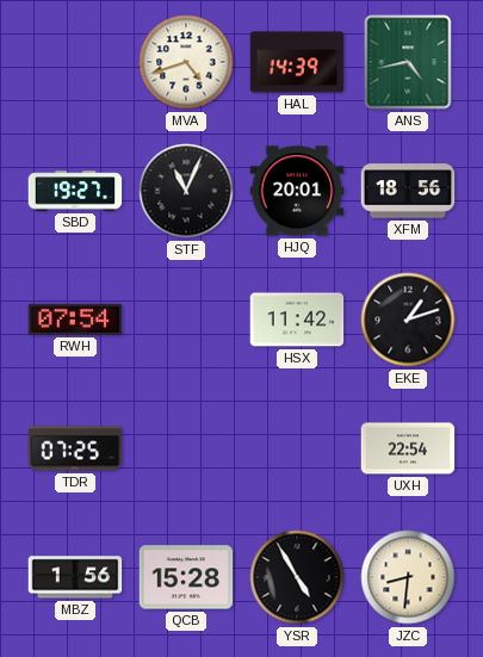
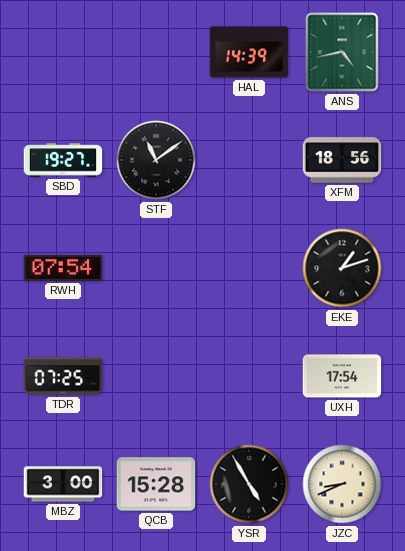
MVA: 4:42 -> none
STF: 11:04 -> 11:09
HJQ: 20:01 -> none
HSX: 11:42 -> none
UXH: 22:54 -> 17:54
MBZ: 1:56 -> 3:00
JZC: 8:31 -> 8:41
